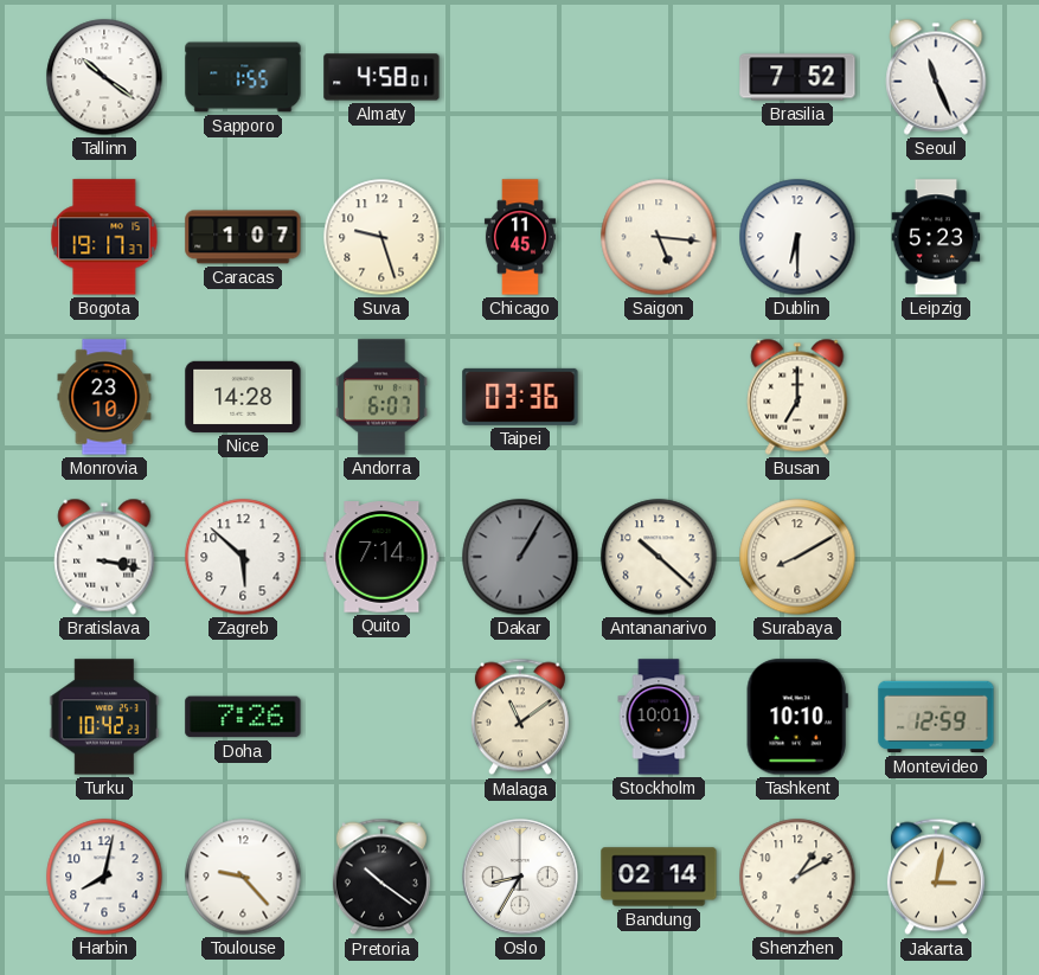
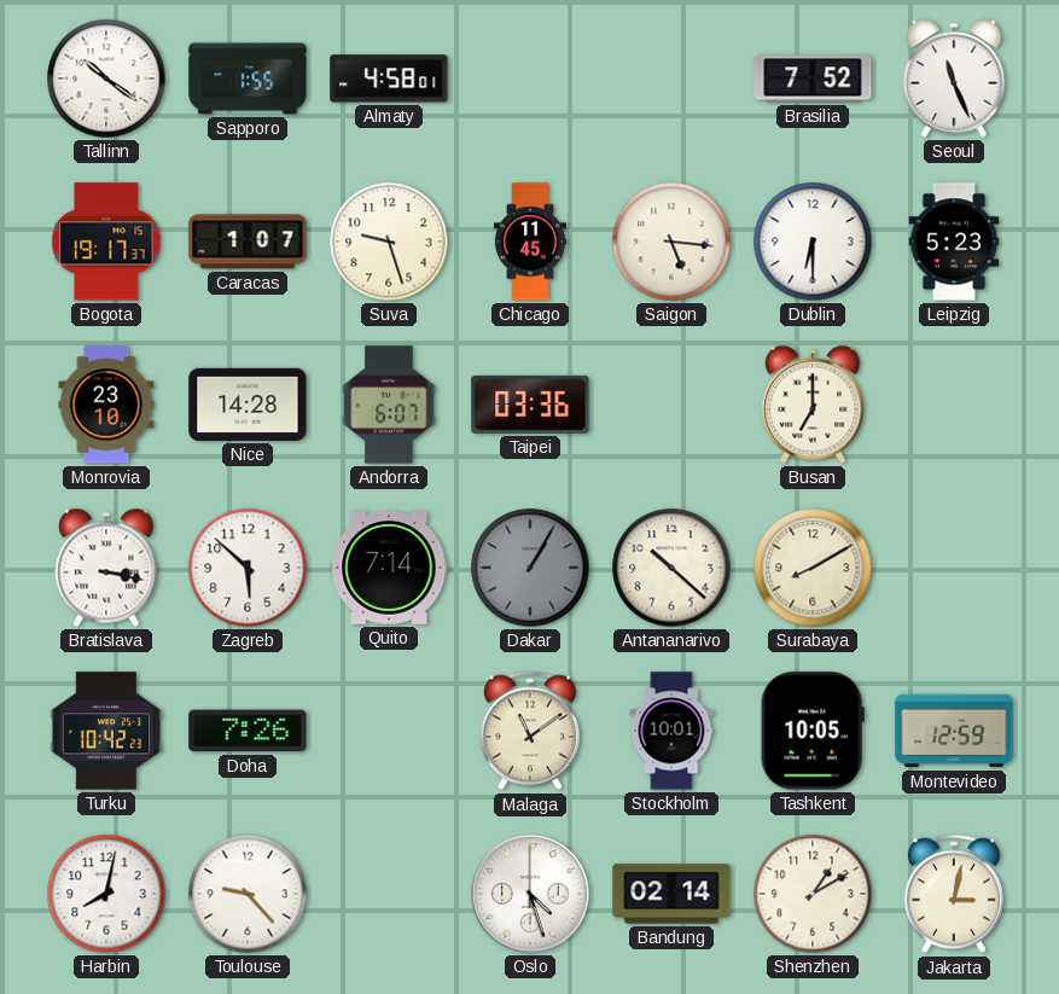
Tashkent: 10:10 -> 10:05
Pretoria: 10:21 -> none
Oslo: 8:35 -> 4:27
